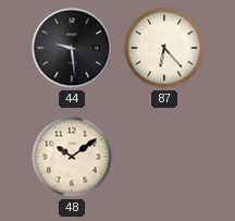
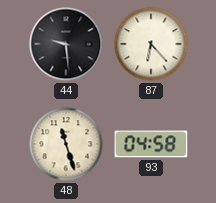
48: 10:09 -> 11:27
93: none -> 04:58
